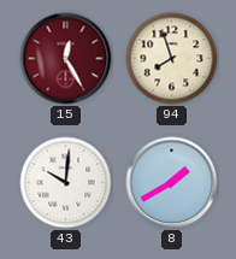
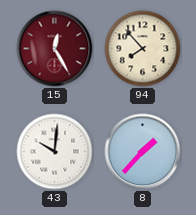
94: 7:57 -> 7:53
8: 1:40 -> 1:37
